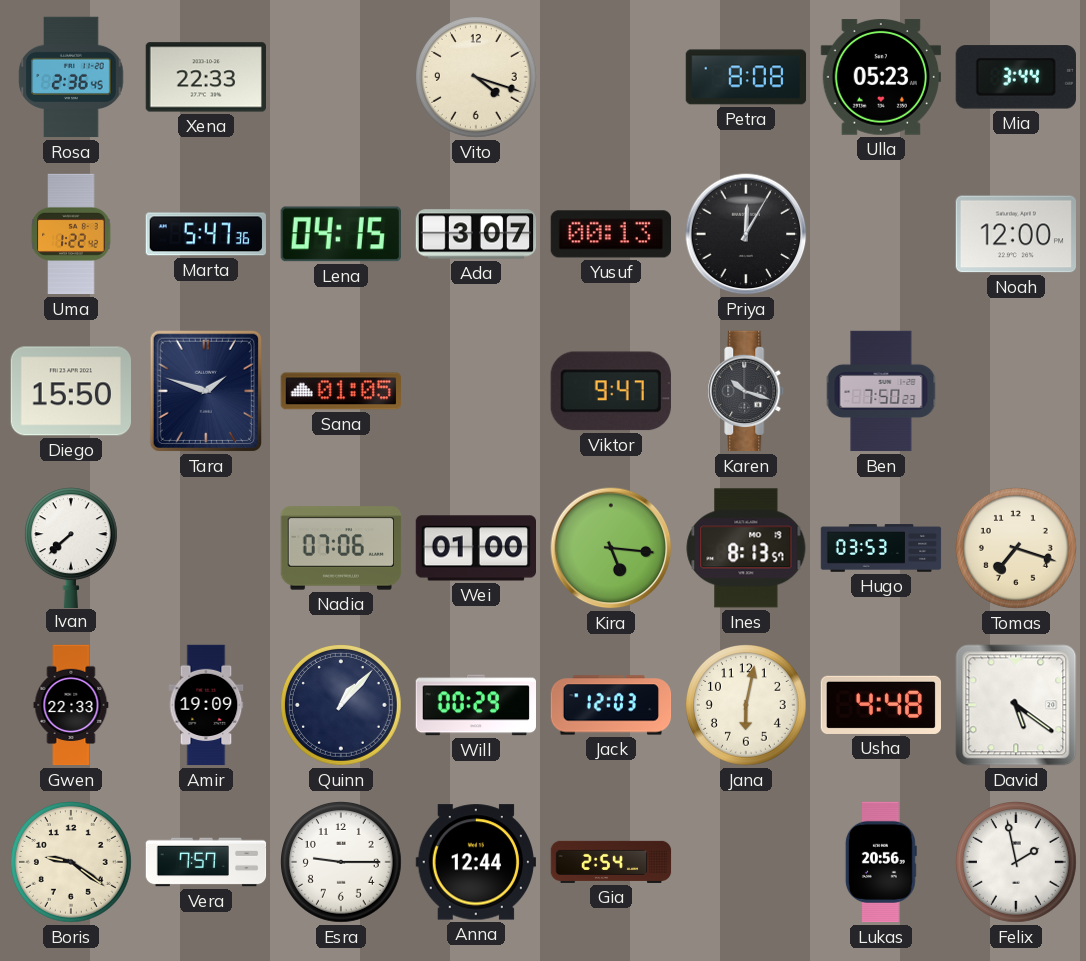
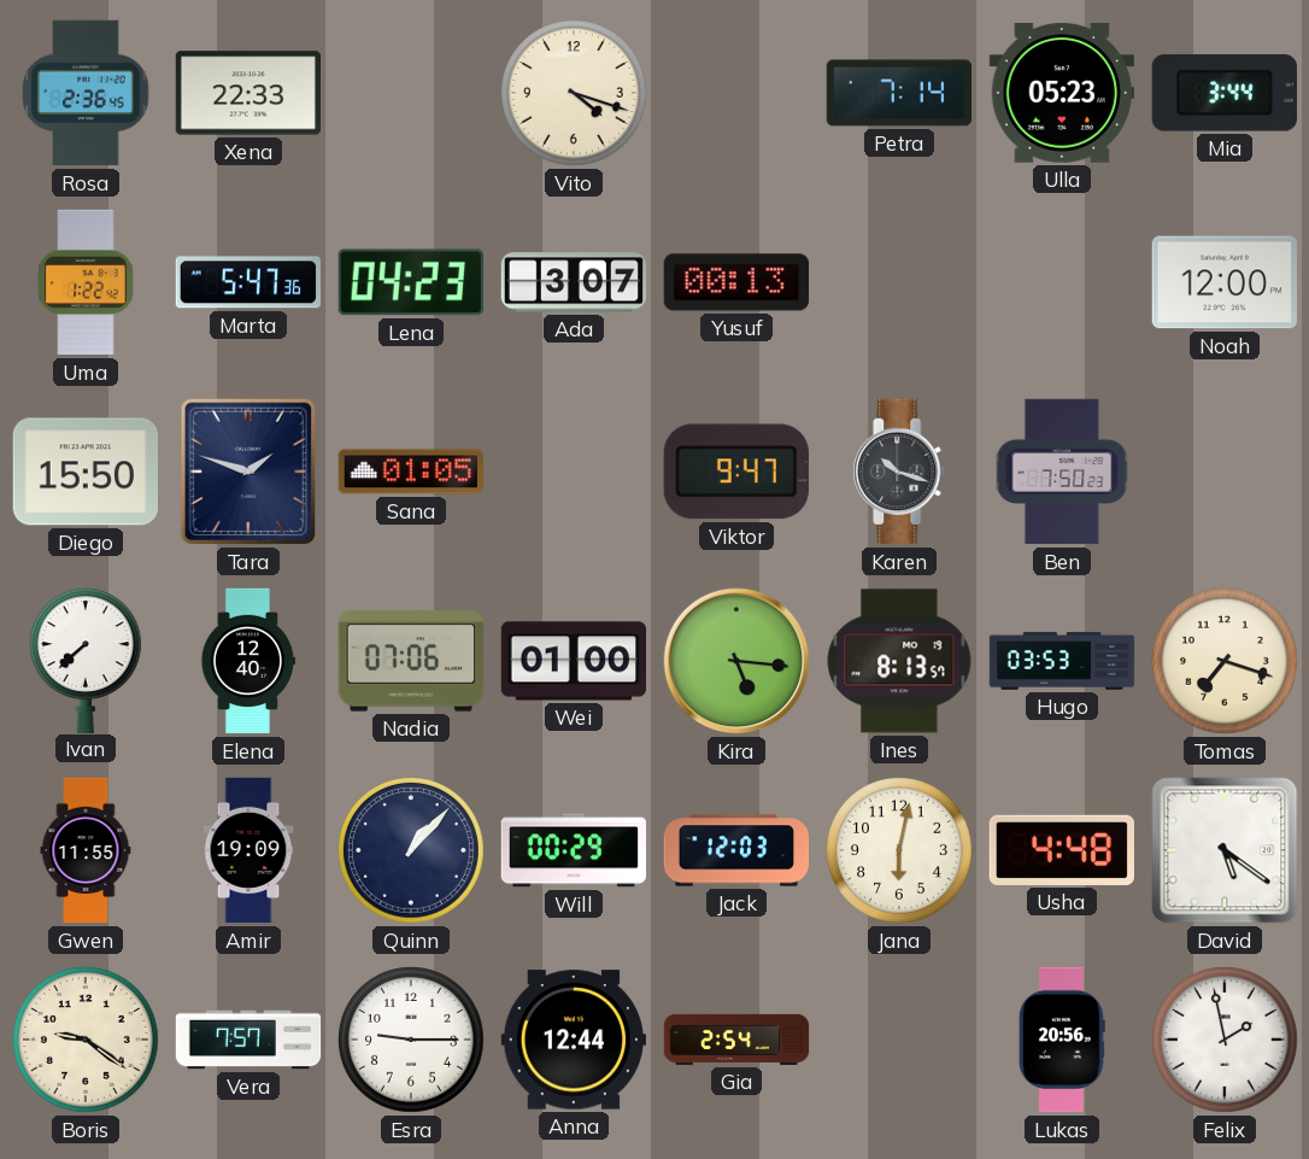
Petra: 8:08 -> 7:14
Lena: 04:15 -> 04:23
Priya: 12:05 -> none
Elena: none -> 12:40
Gwen: 22:33 -> 11:55
